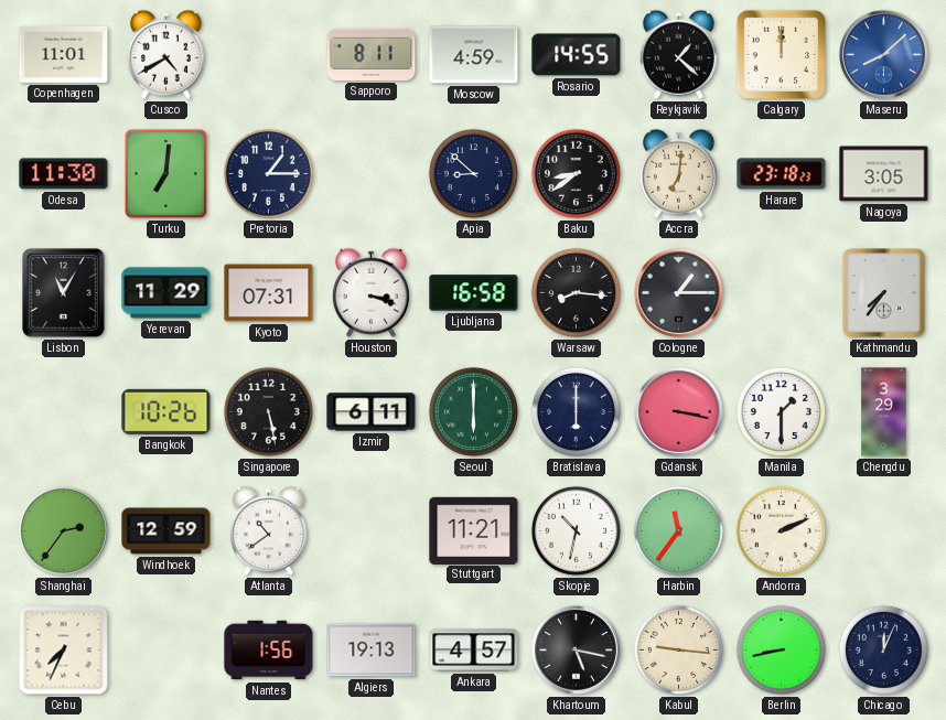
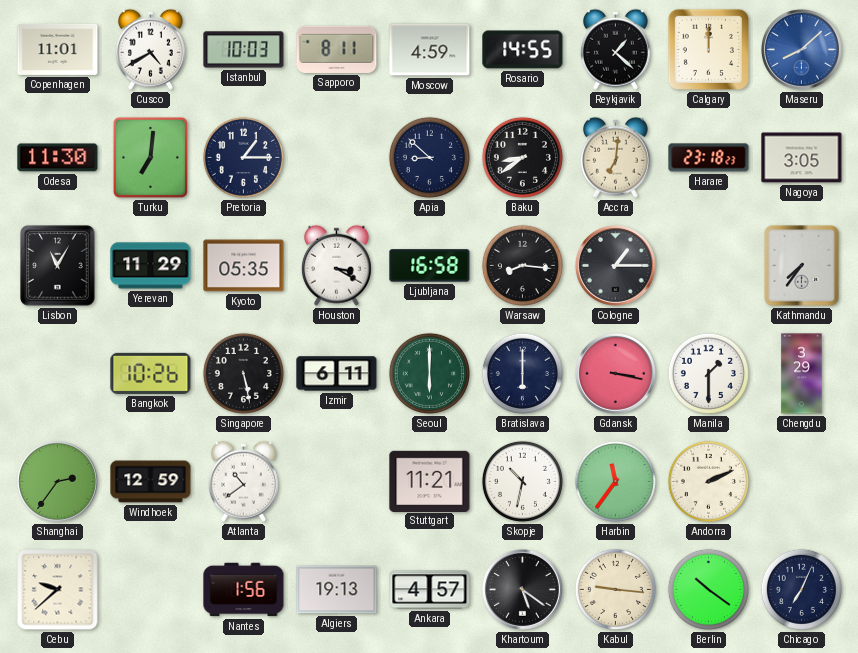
Istanbul: none -> 10:03
Kyoto: 07:31 -> 05:35
Houston: 3:18 -> 3:20
Cebu: 7:34 -> 9:38
Khartoum: 5:17 -> 5:21
Berlin: 8:43 -> 10:21
Chicago: 12:04 -> 7:04
